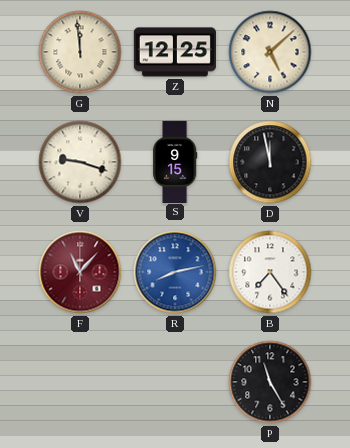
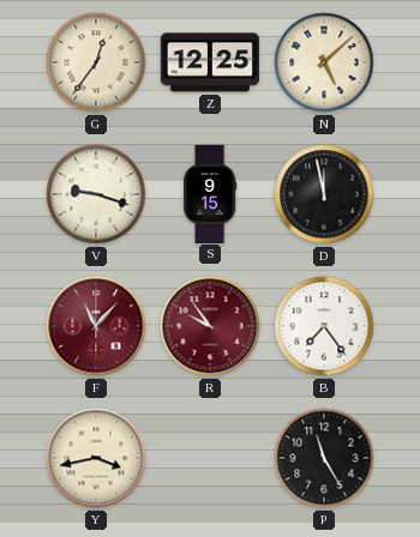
G: 11:59 -> 12:36
R: 8:13 -> 9:54
R dial: blue -> burgundy
Y: none -> 3:43
